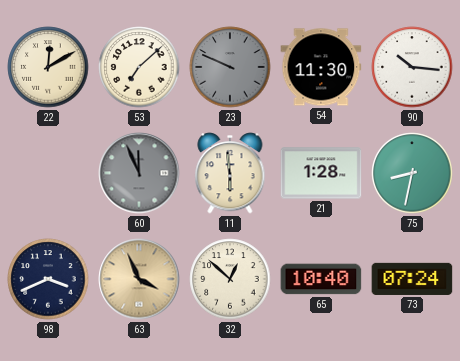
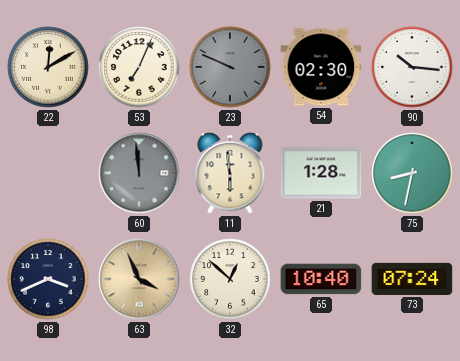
53: 7:08 -> 7:04
54: 11:30 -> 02:30
60: 11:56 -> 11:59
